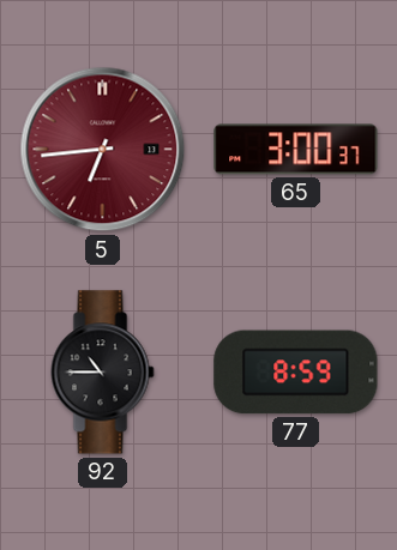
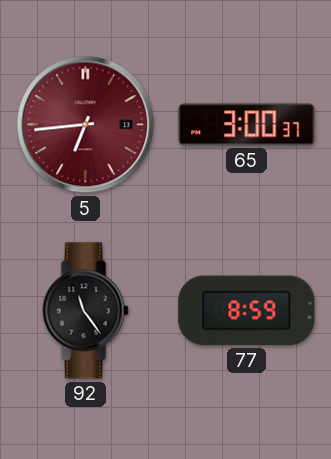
92: 10:45 -> 11:24
